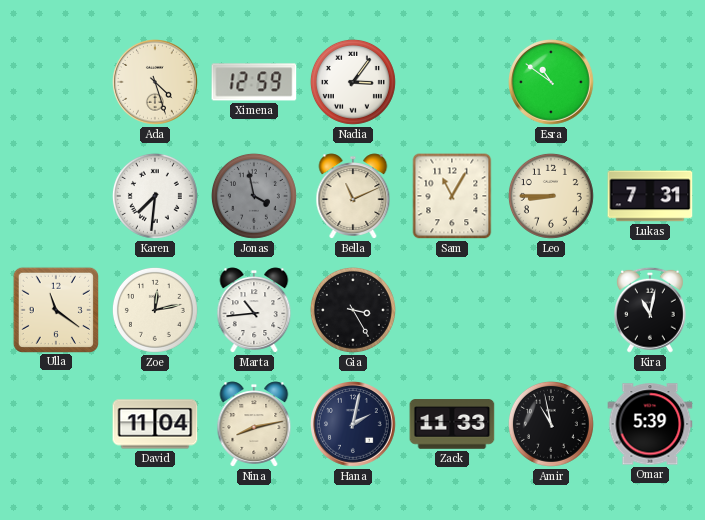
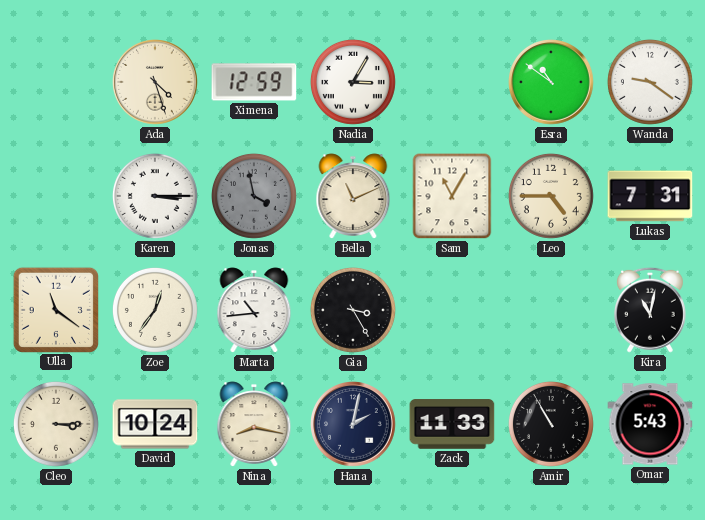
Nadia: 3:06 -> 3:05
Wanda: none -> 9:21
Karen: 7:31 -> 3:15
Leo: 8:45 -> 4:45
Zoe: 12:13 -> 12:36
Cleo: none -> 3:15
David: 11:04 -> 10:24
Nina: 8:13 -> 8:17
Amir: 10:58 -> 10:55
Omar: 5:39 -> 5:43
